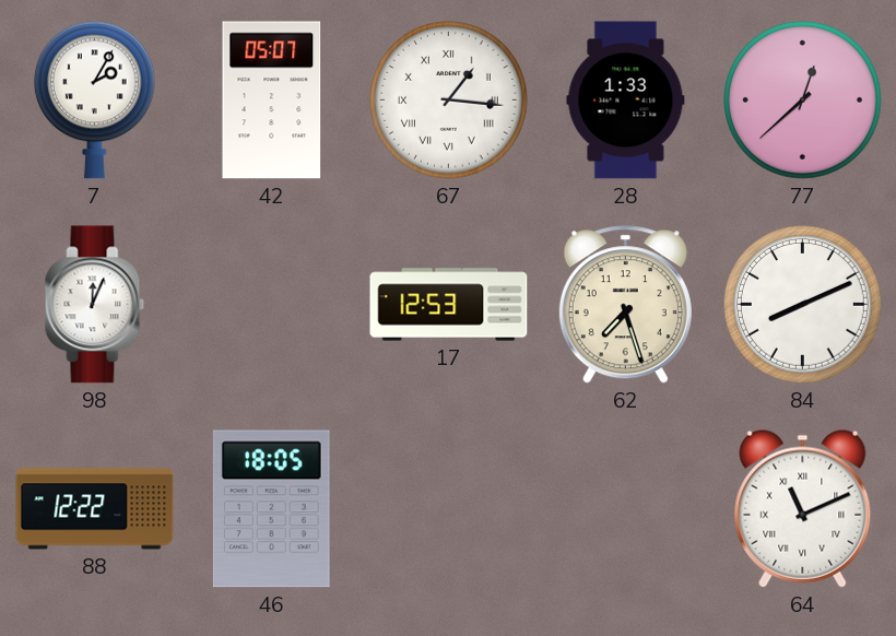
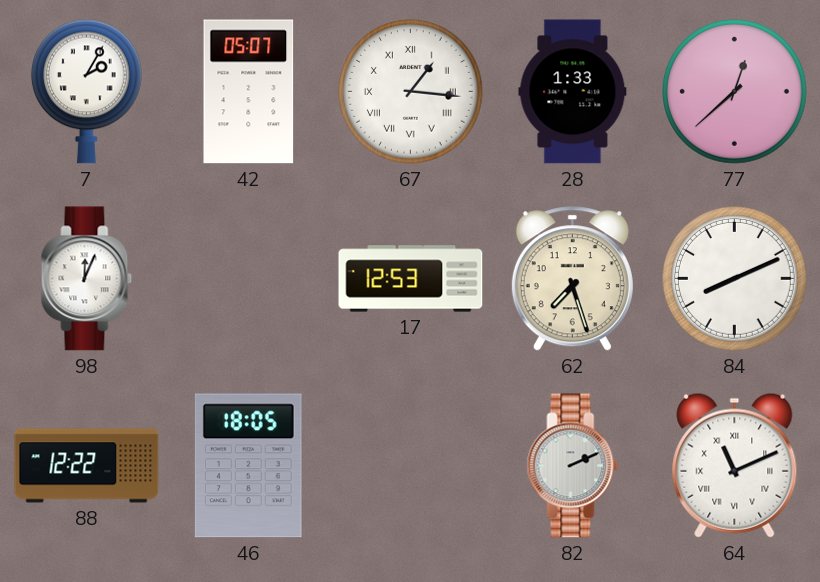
82: none -> 2:11
